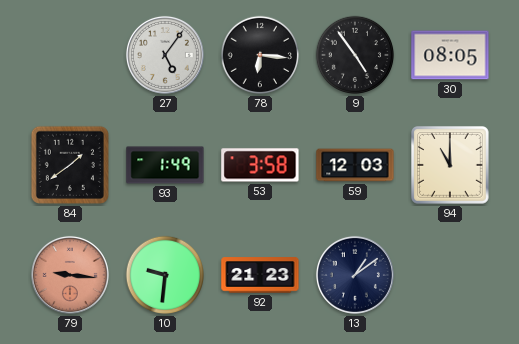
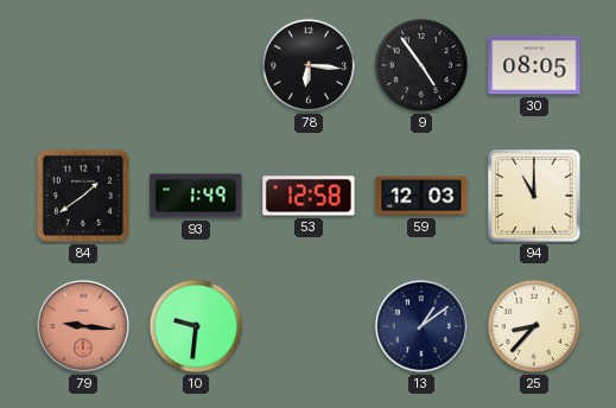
27: 5:06 -> none
53: 3:58 -> 12:58
92: 21:23 -> none
25: none -> 8:37
